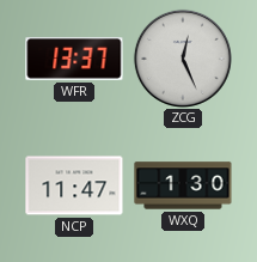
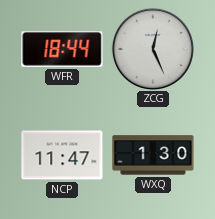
WFR: 13:37 -> 18:44
